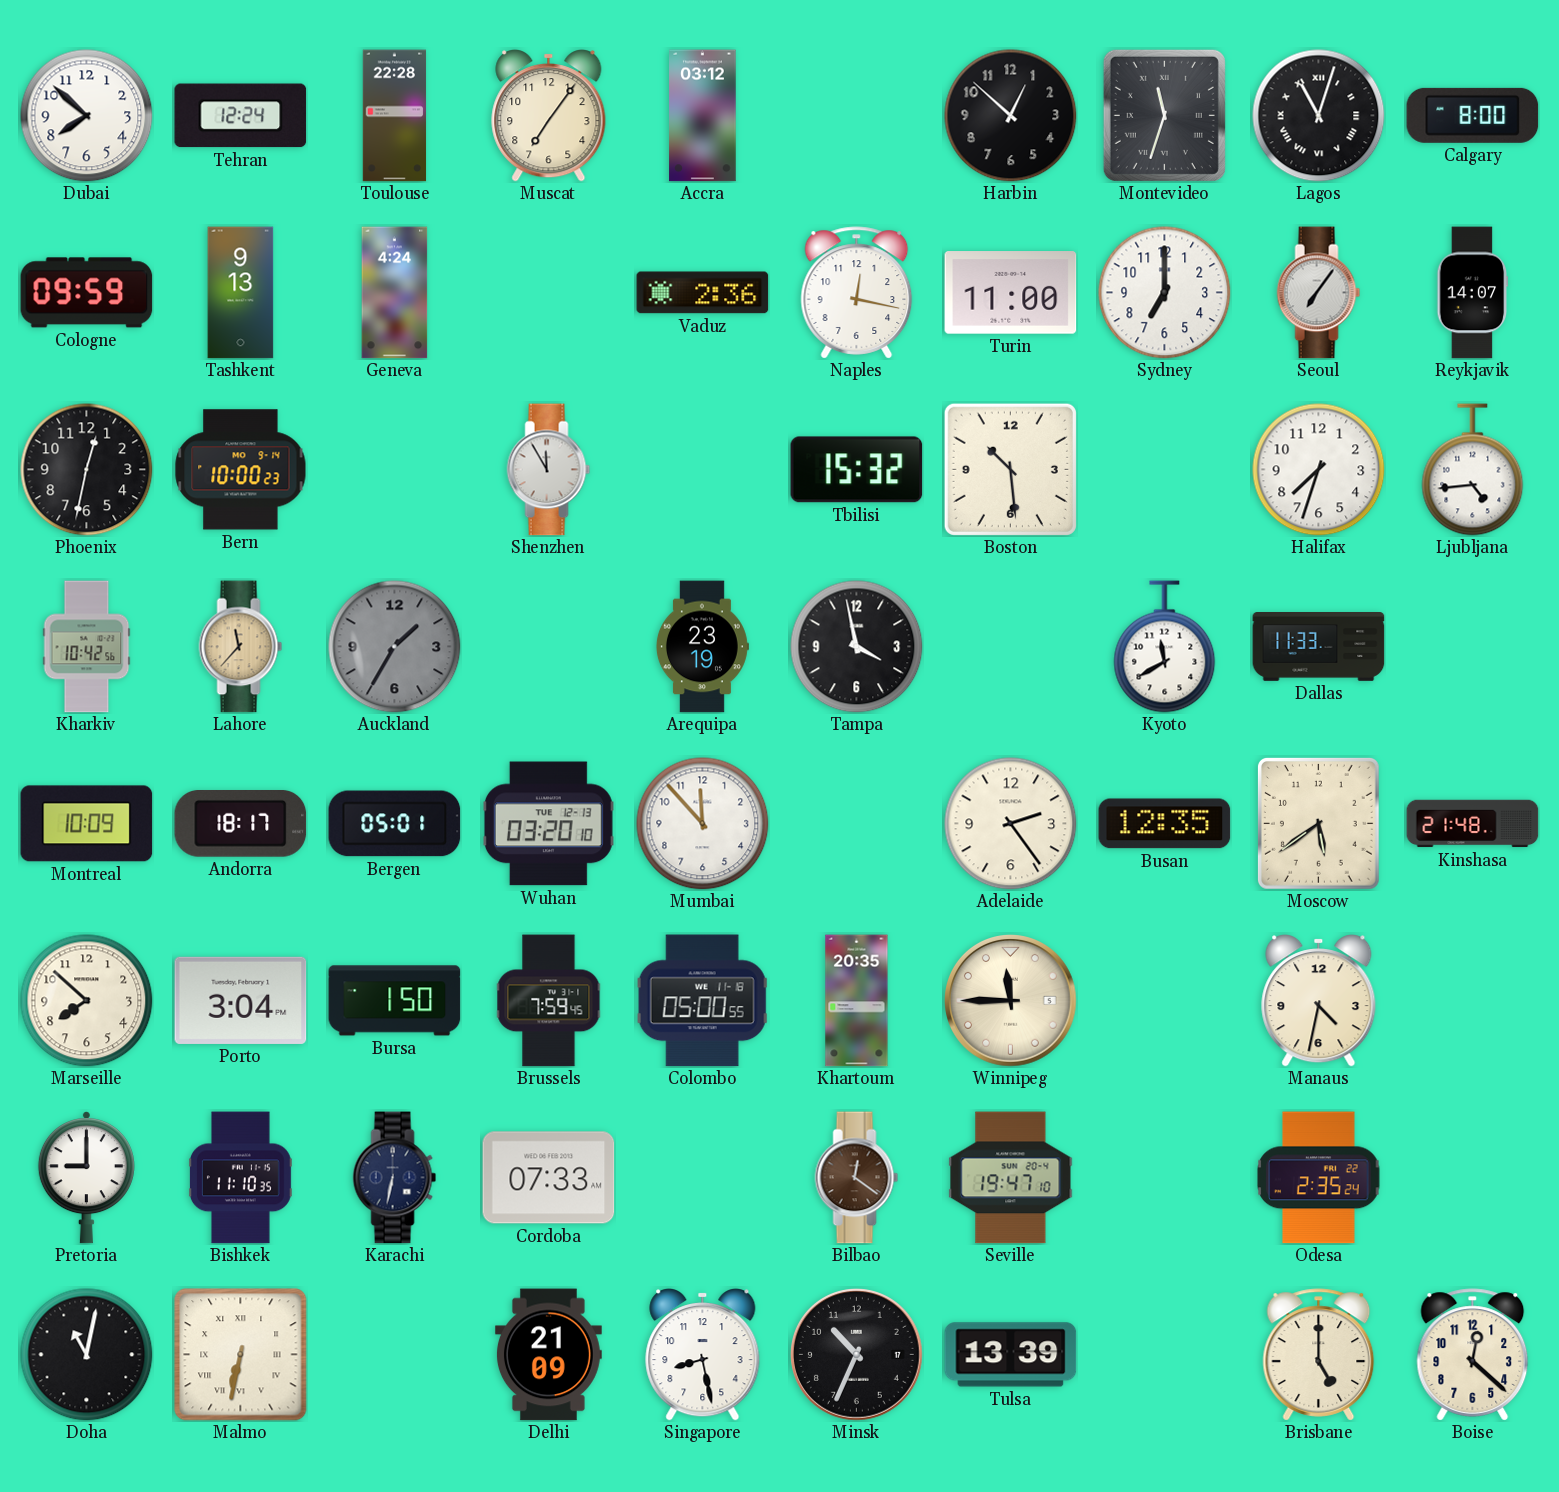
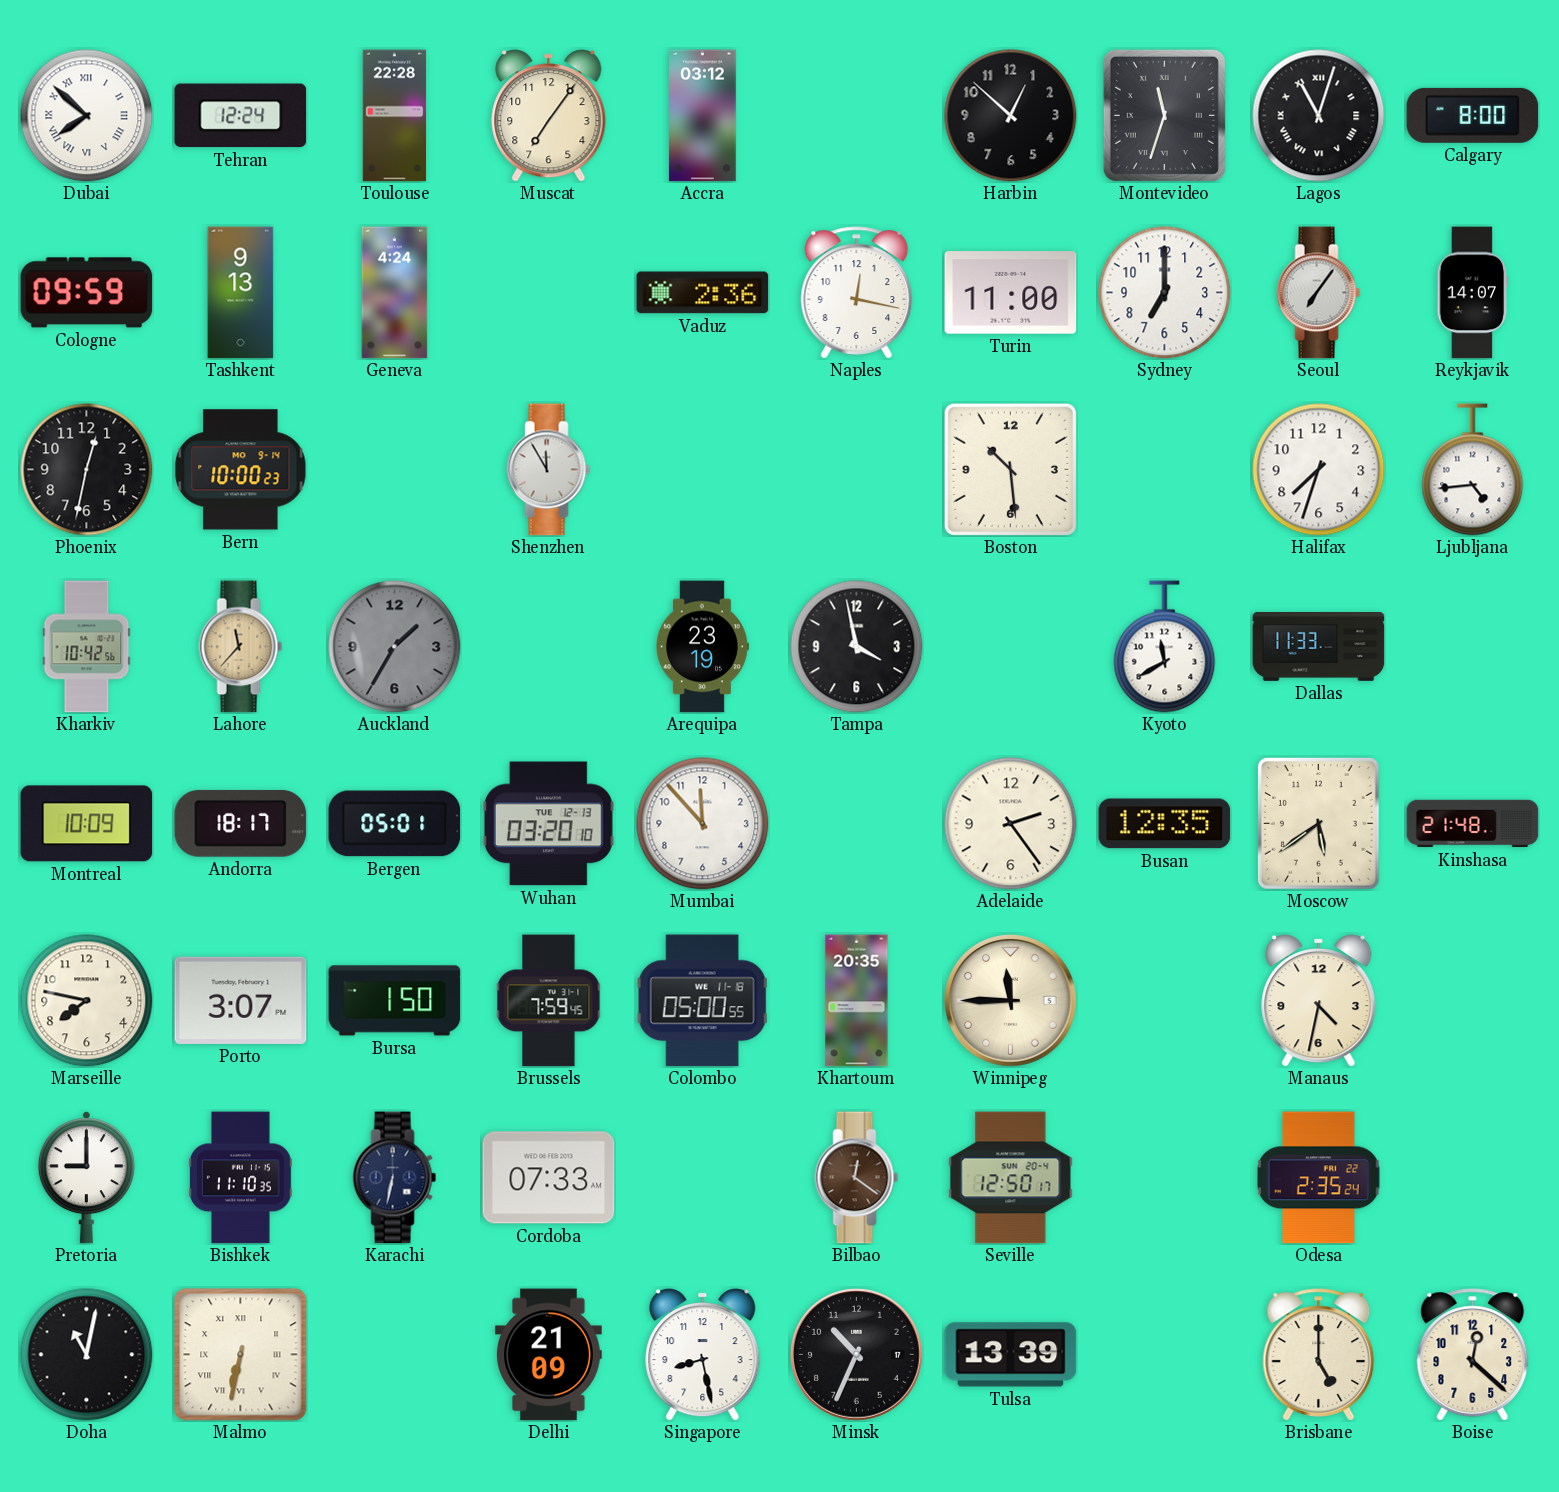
Dubai numerals: Arabic -> Roman
Tbilisi: 15:32 -> none
Marseille: 7:52 -> 7:47
Porto: 3:04 -> 3:07
Seville: 19:47 -> 12:50
